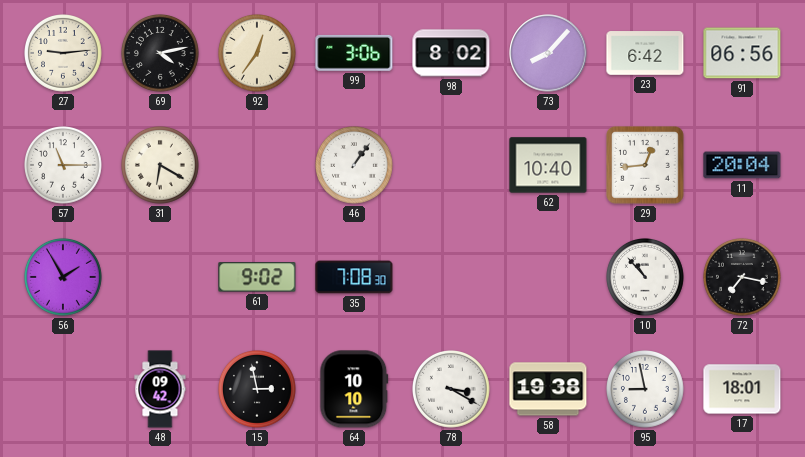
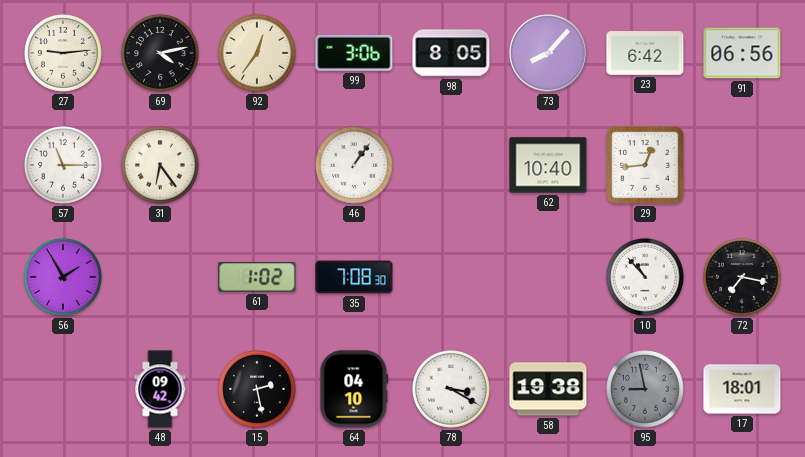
98: 8:02 -> 8:05
31: 6:20 -> 6:24
11: 20:04 -> none
61: 9:02 -> 1:02
15: 2:58 -> 2:28
64: 10:10 -> 04:10
95 dial: white -> grey
